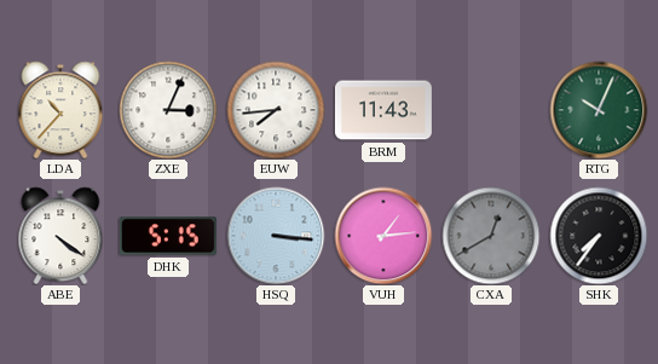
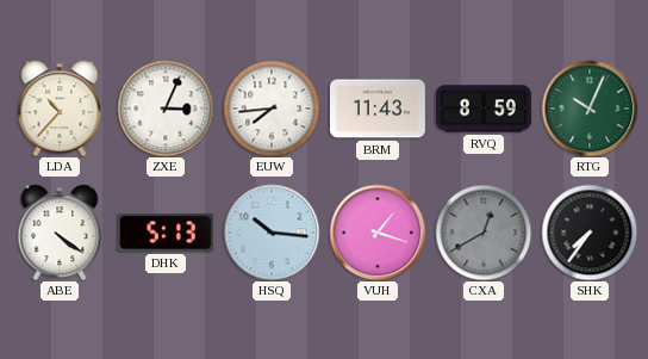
RVQ: none -> 8:59
DHK: 5:15 -> 5:13
HSQ: 3:16 -> 10:16
VUH: 1:14 -> 1:18
